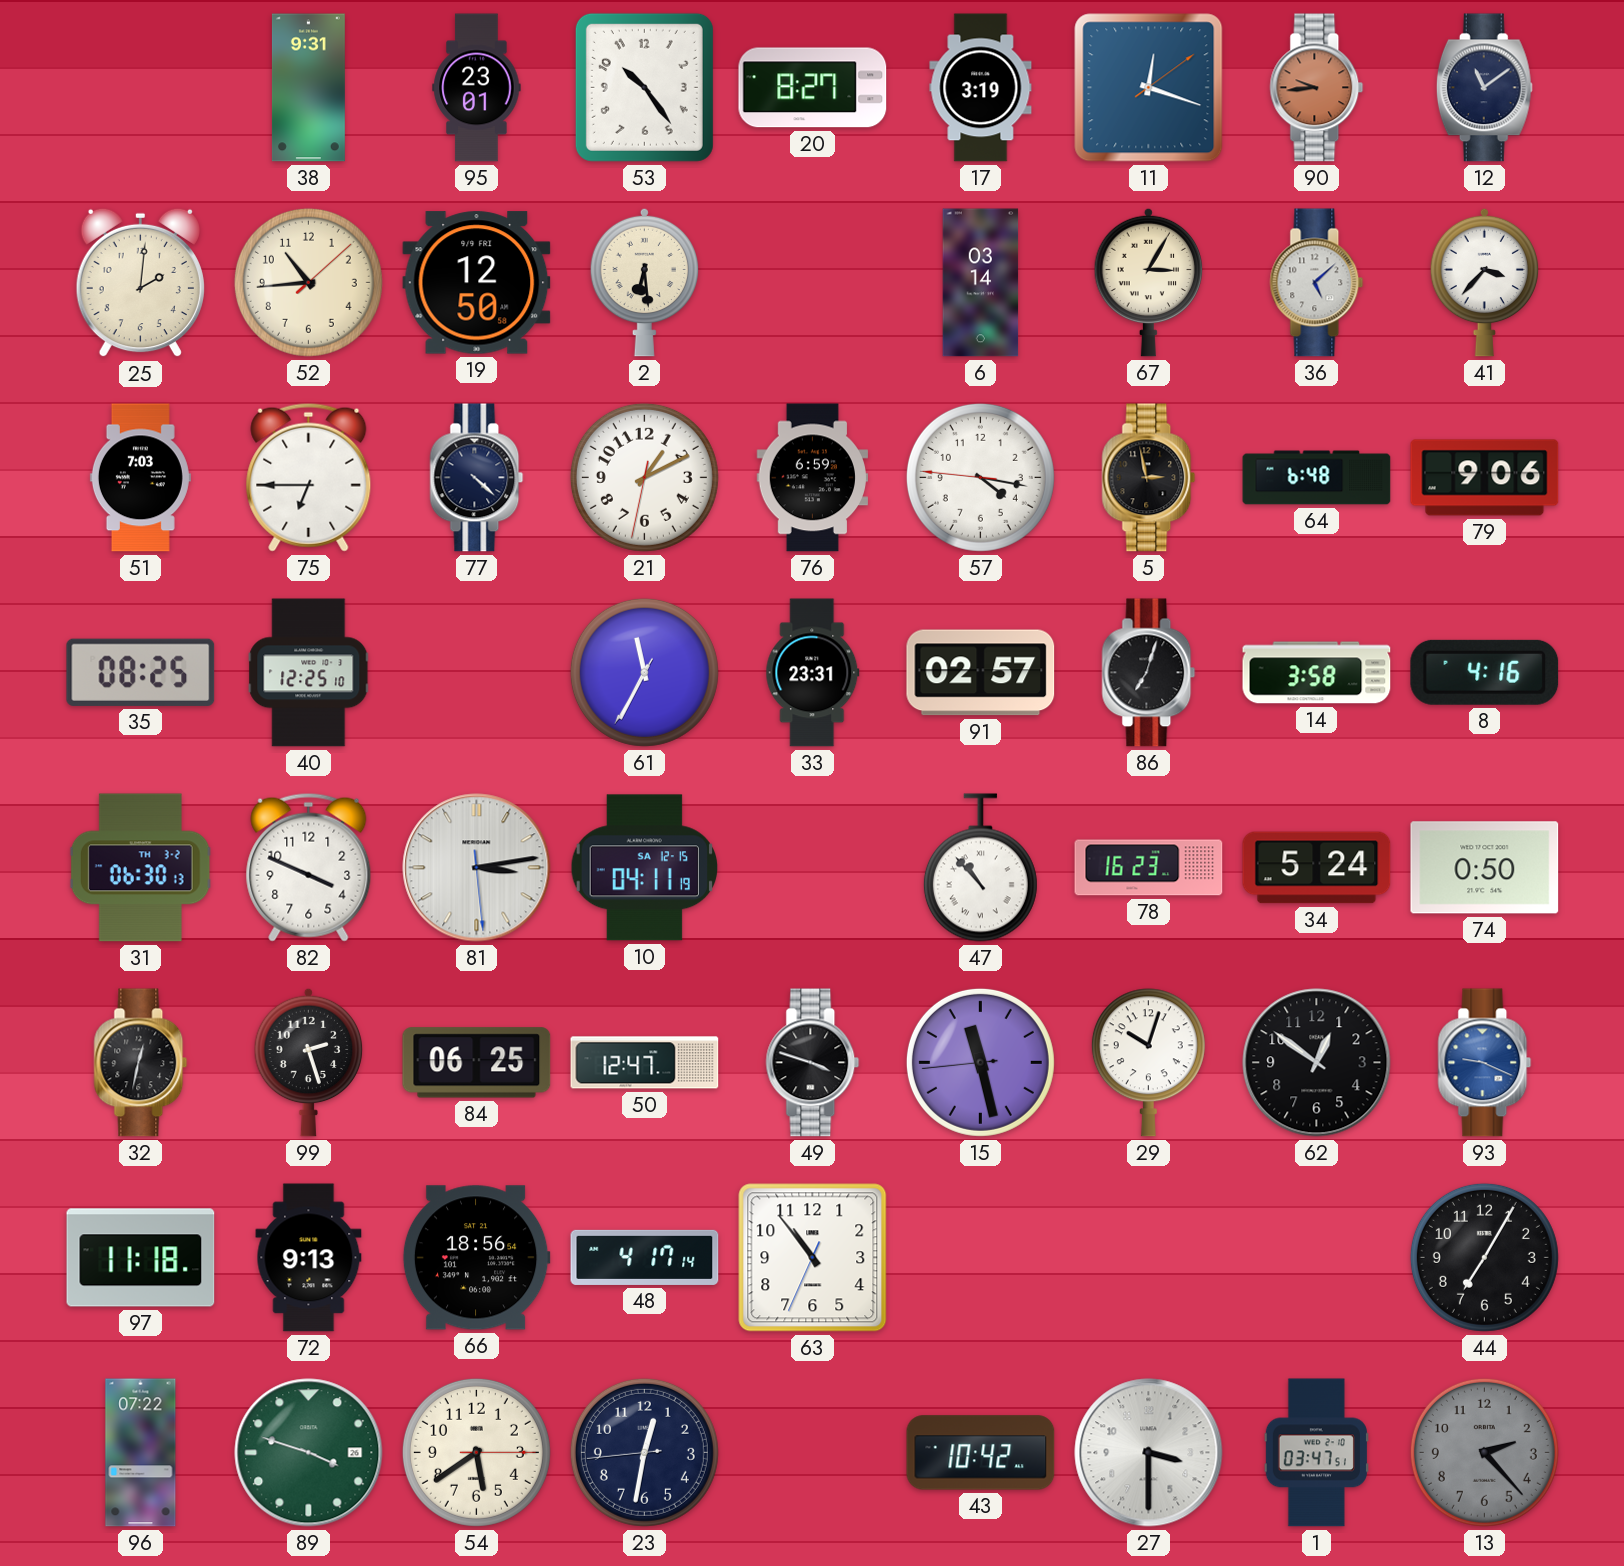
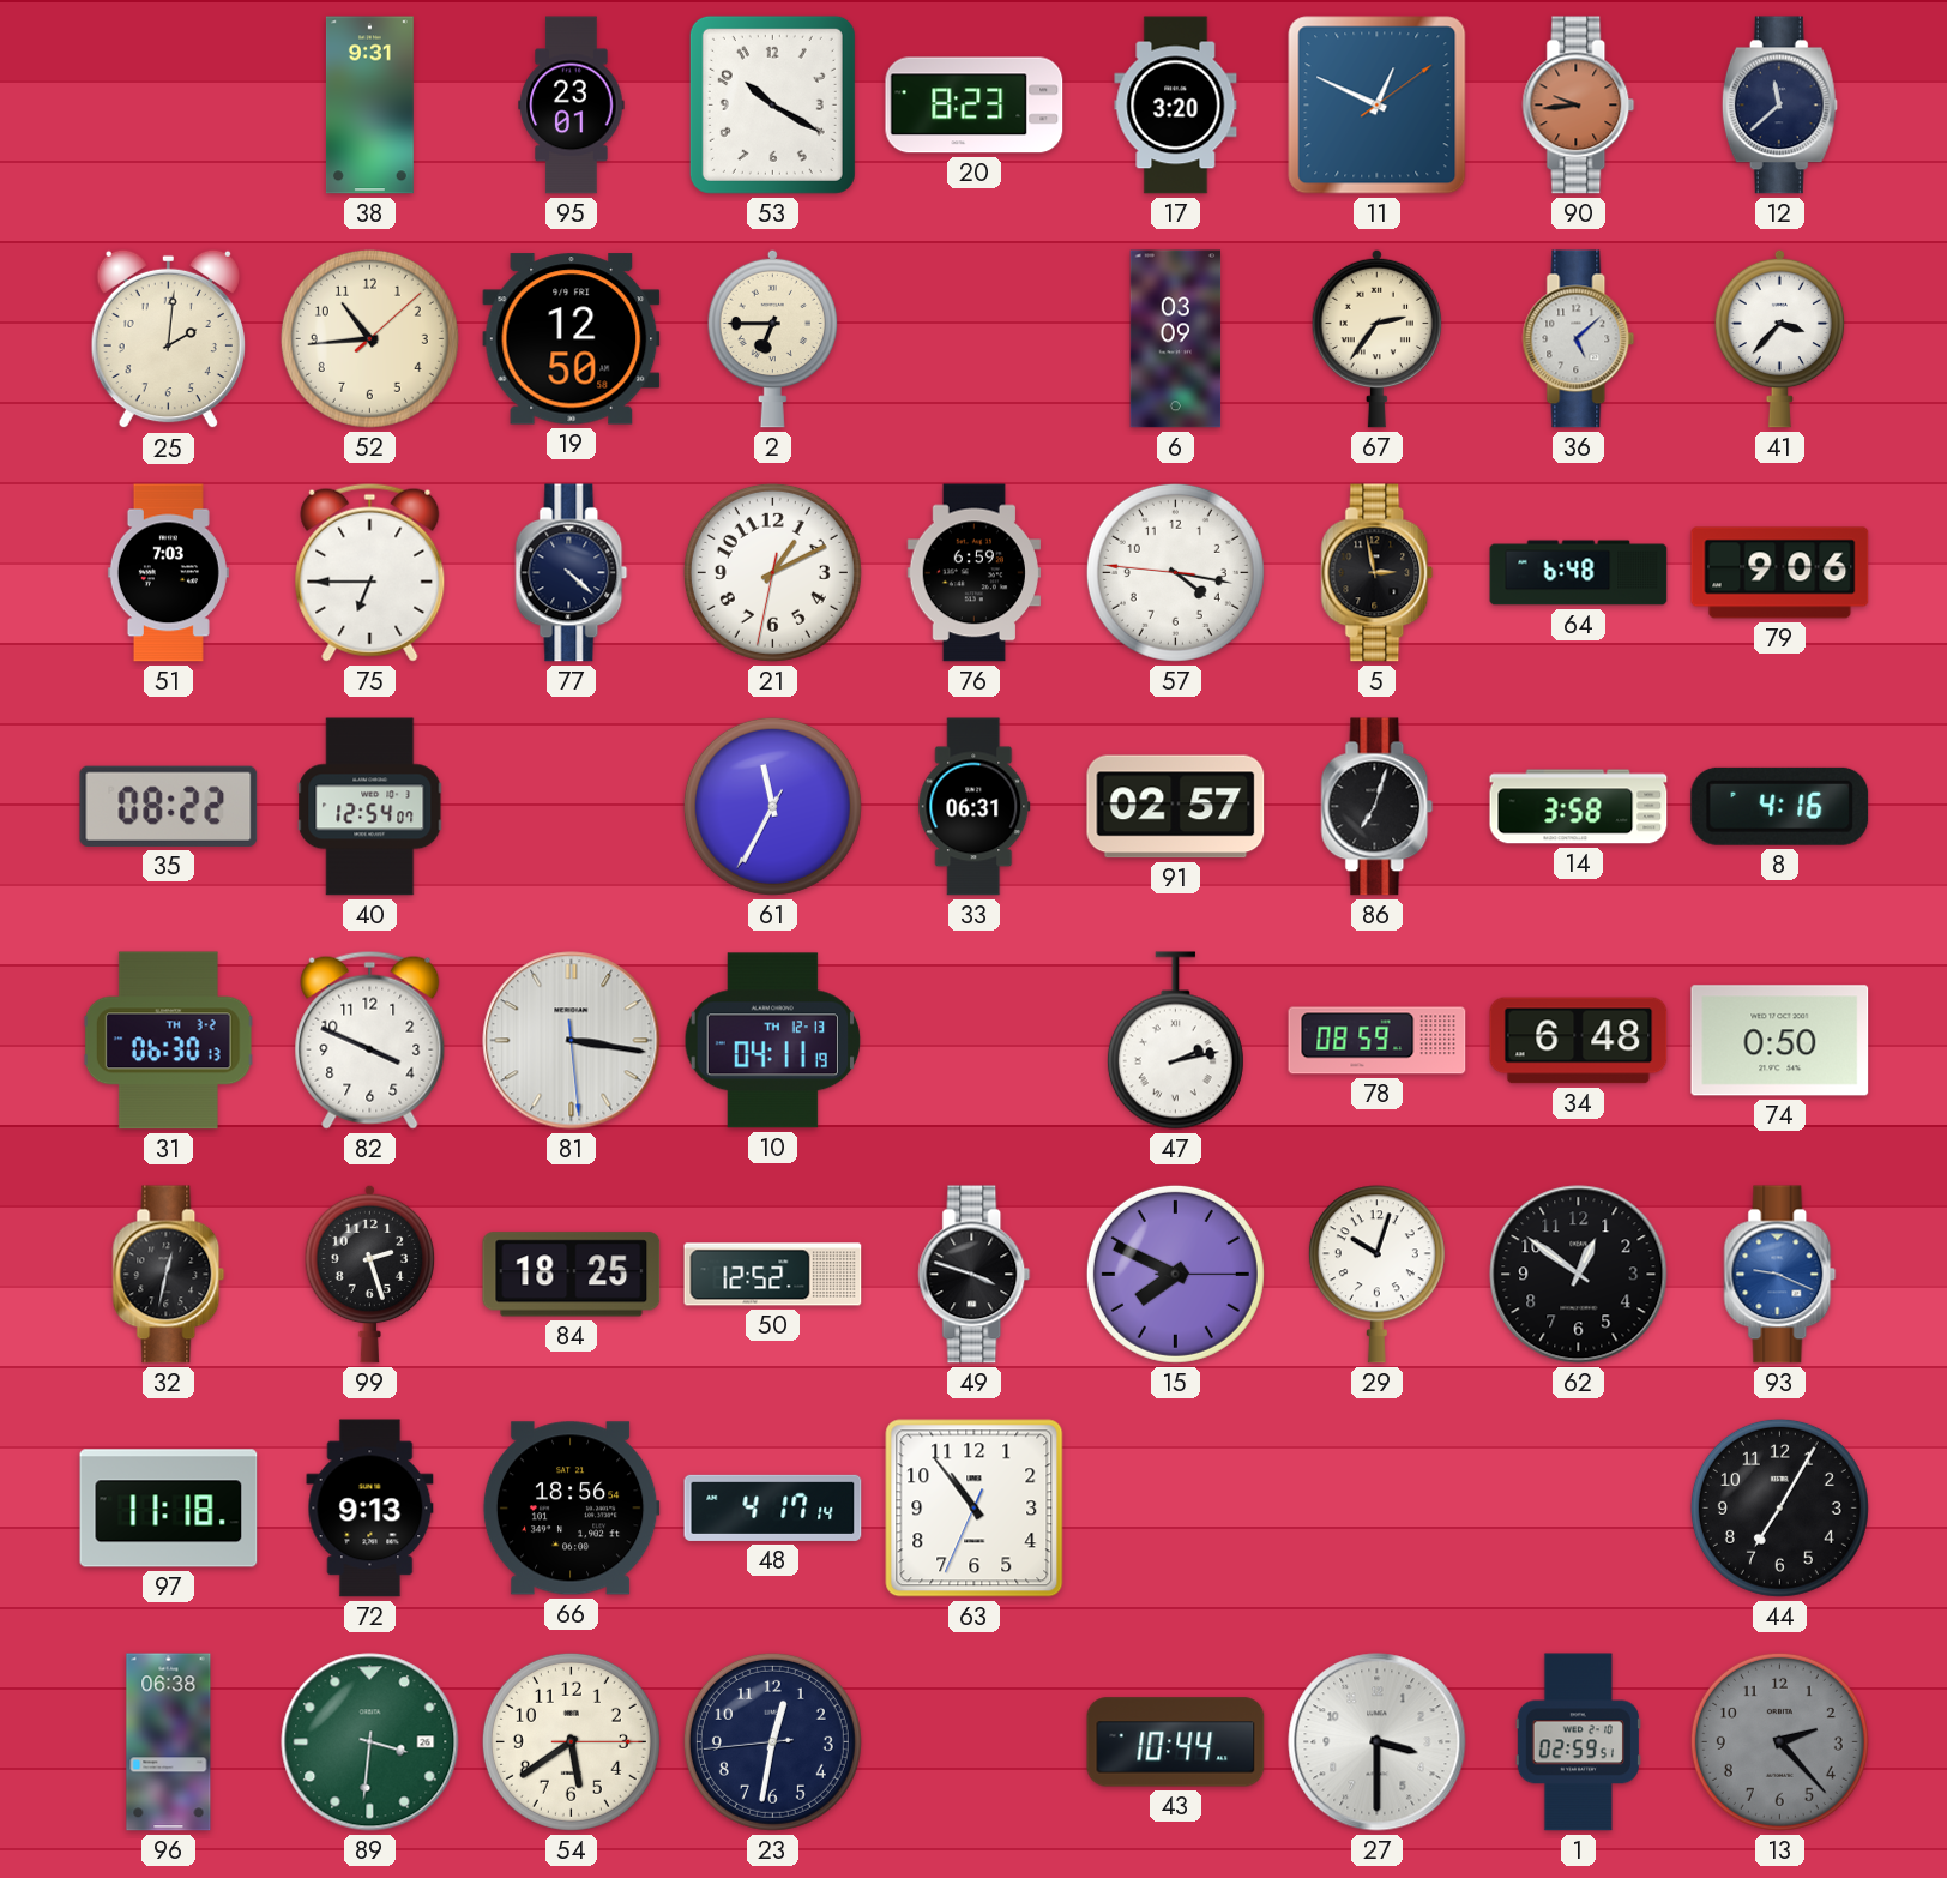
53: 10:24 -> 10:20
20: 8:27 -> 8:23
17: 3:19 -> 3:20
11: 12:18 -> 12:49
12: 11:09 -> 11:38
2: 6:29 -> 6:45
6: 03:14 -> 03:09
67: 3:05 -> 2:36
35: 08:25 -> 08:22
40: 12:25 -> 12:54
33: 23:31 -> 06:31
81: 3:13 -> 3:16
10 date: SA 12-15 -> TH 12-13
47: 10:53 -> 2:13
78: 16:23 -> 08:59
34: 5:24 -> 6:48
84: 06:25 -> 18:25
50: 12:47 -> 12:52
15: 11:27 -> 7:49
96: 07:22 -> 06:38
89: 3:48 -> 3:31
43: 10:42 -> 10:44
1: 03:47 -> 02:59
